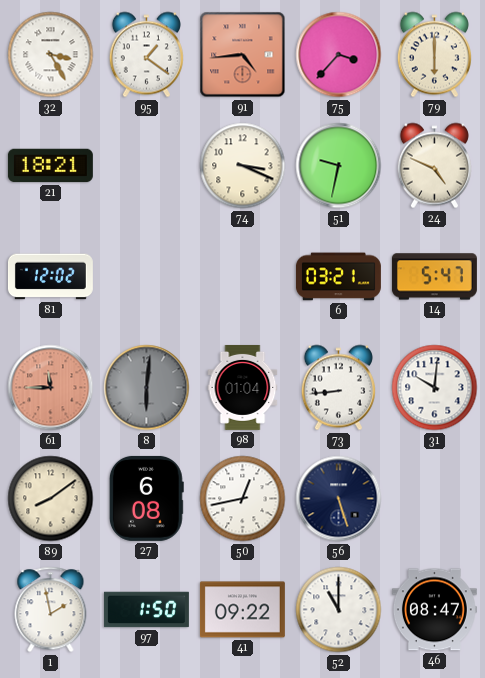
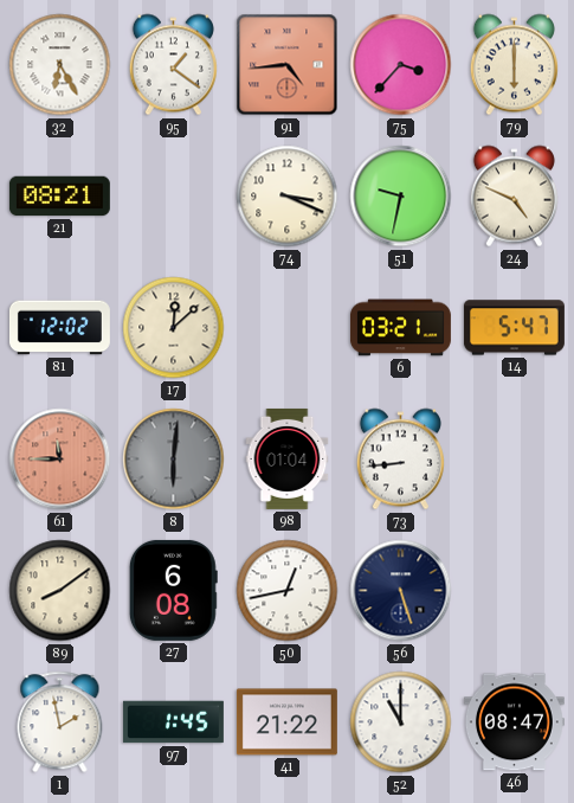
32: 3:25 -> 6:25
21: 18:21 -> 08:21
17: none -> 12:08
31: 10:01 -> none
97: 1:50 -> 1:45
41: 09:22 -> 21:22
